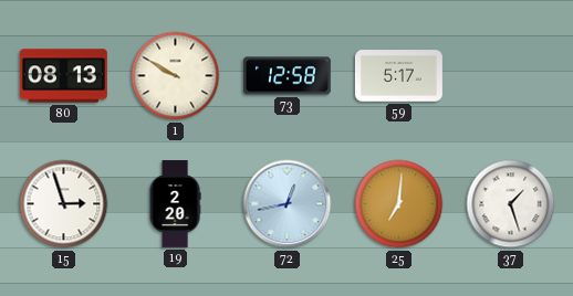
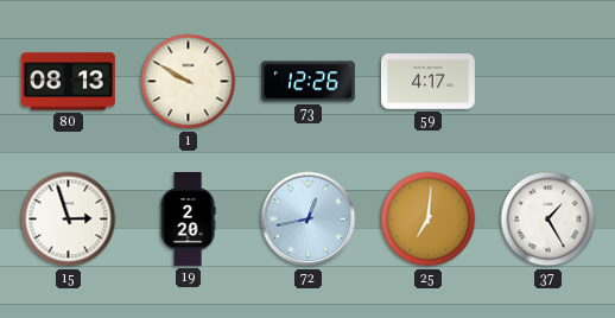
73: 12:58 -> 12:26
59: 5:17 -> 4:17
37: 1:27 -> 1:25
